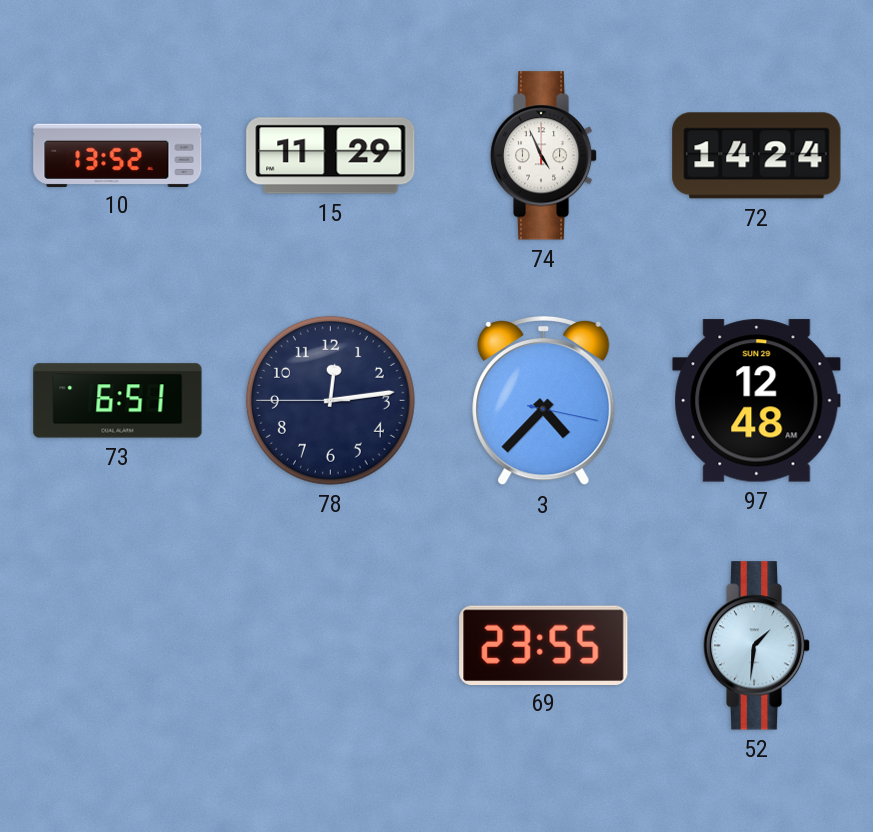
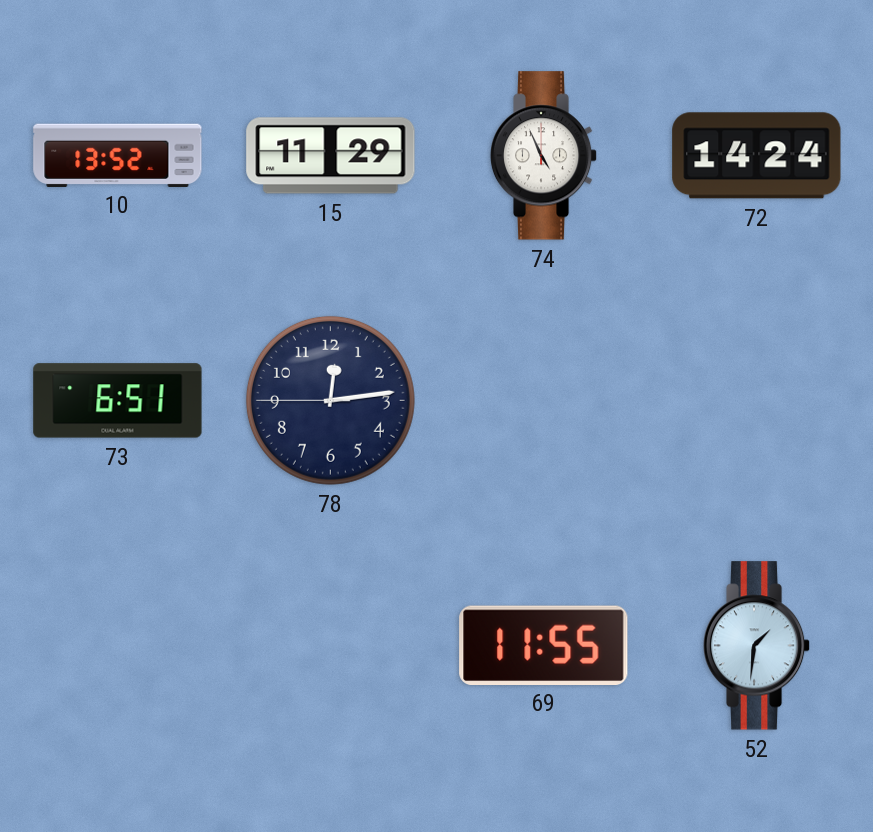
3: 4:37 -> none
97: 12:48 -> none
69: 23:55 -> 11:55
